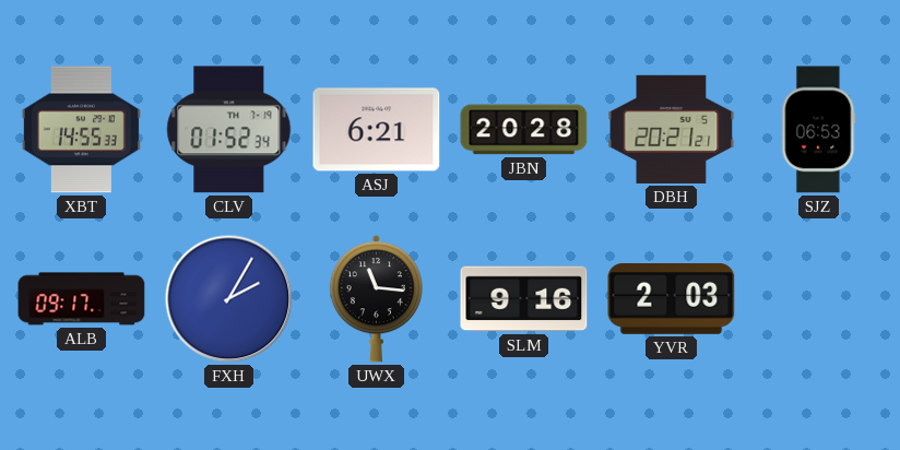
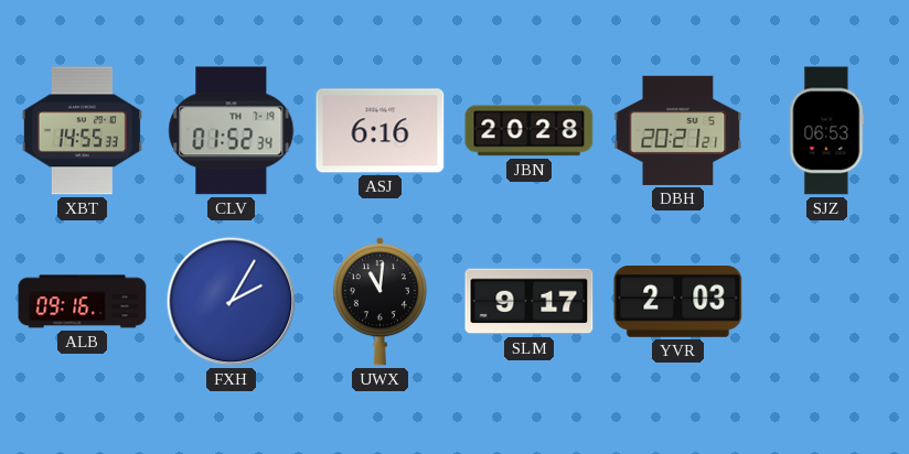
ASJ: 6:21 -> 6:16
ALB: 09:17 -> 09:16
UWX: 11:16 -> 11:01
SLM: 9:16 -> 9:17
